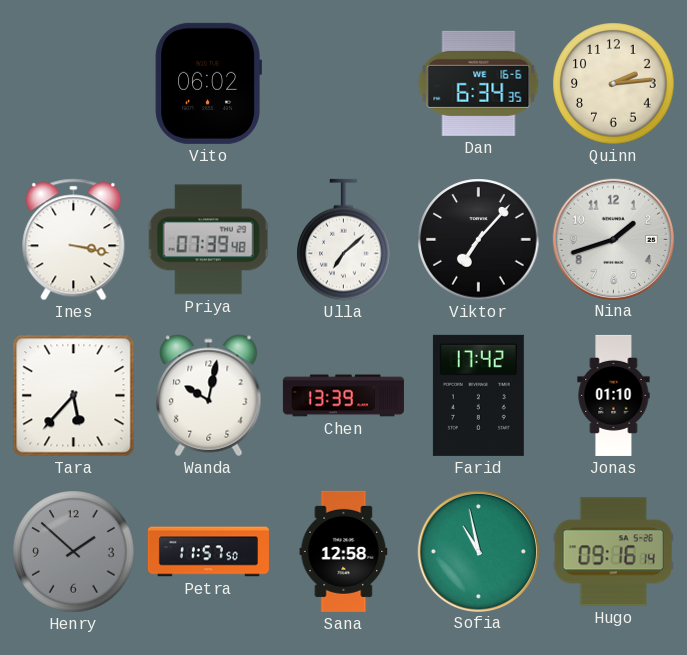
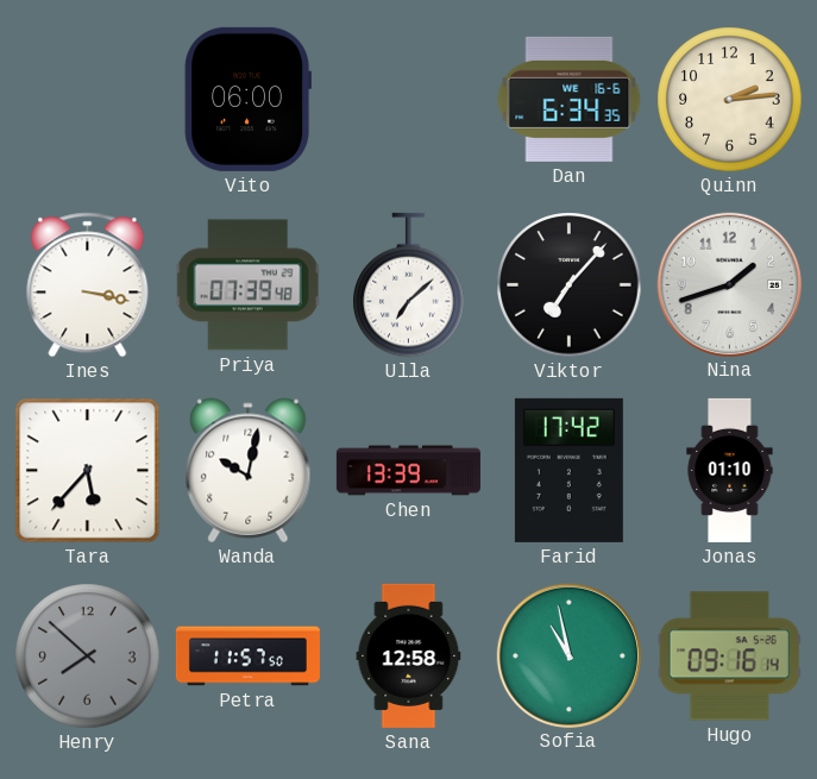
Vito: 06:02 -> 06:00
Henry: 1:52 -> 7:52
